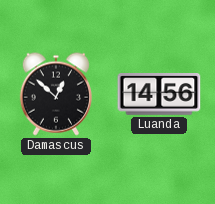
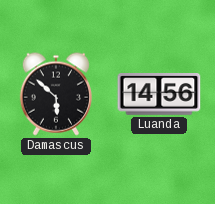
Damascus: 12:52 -> 5:52
